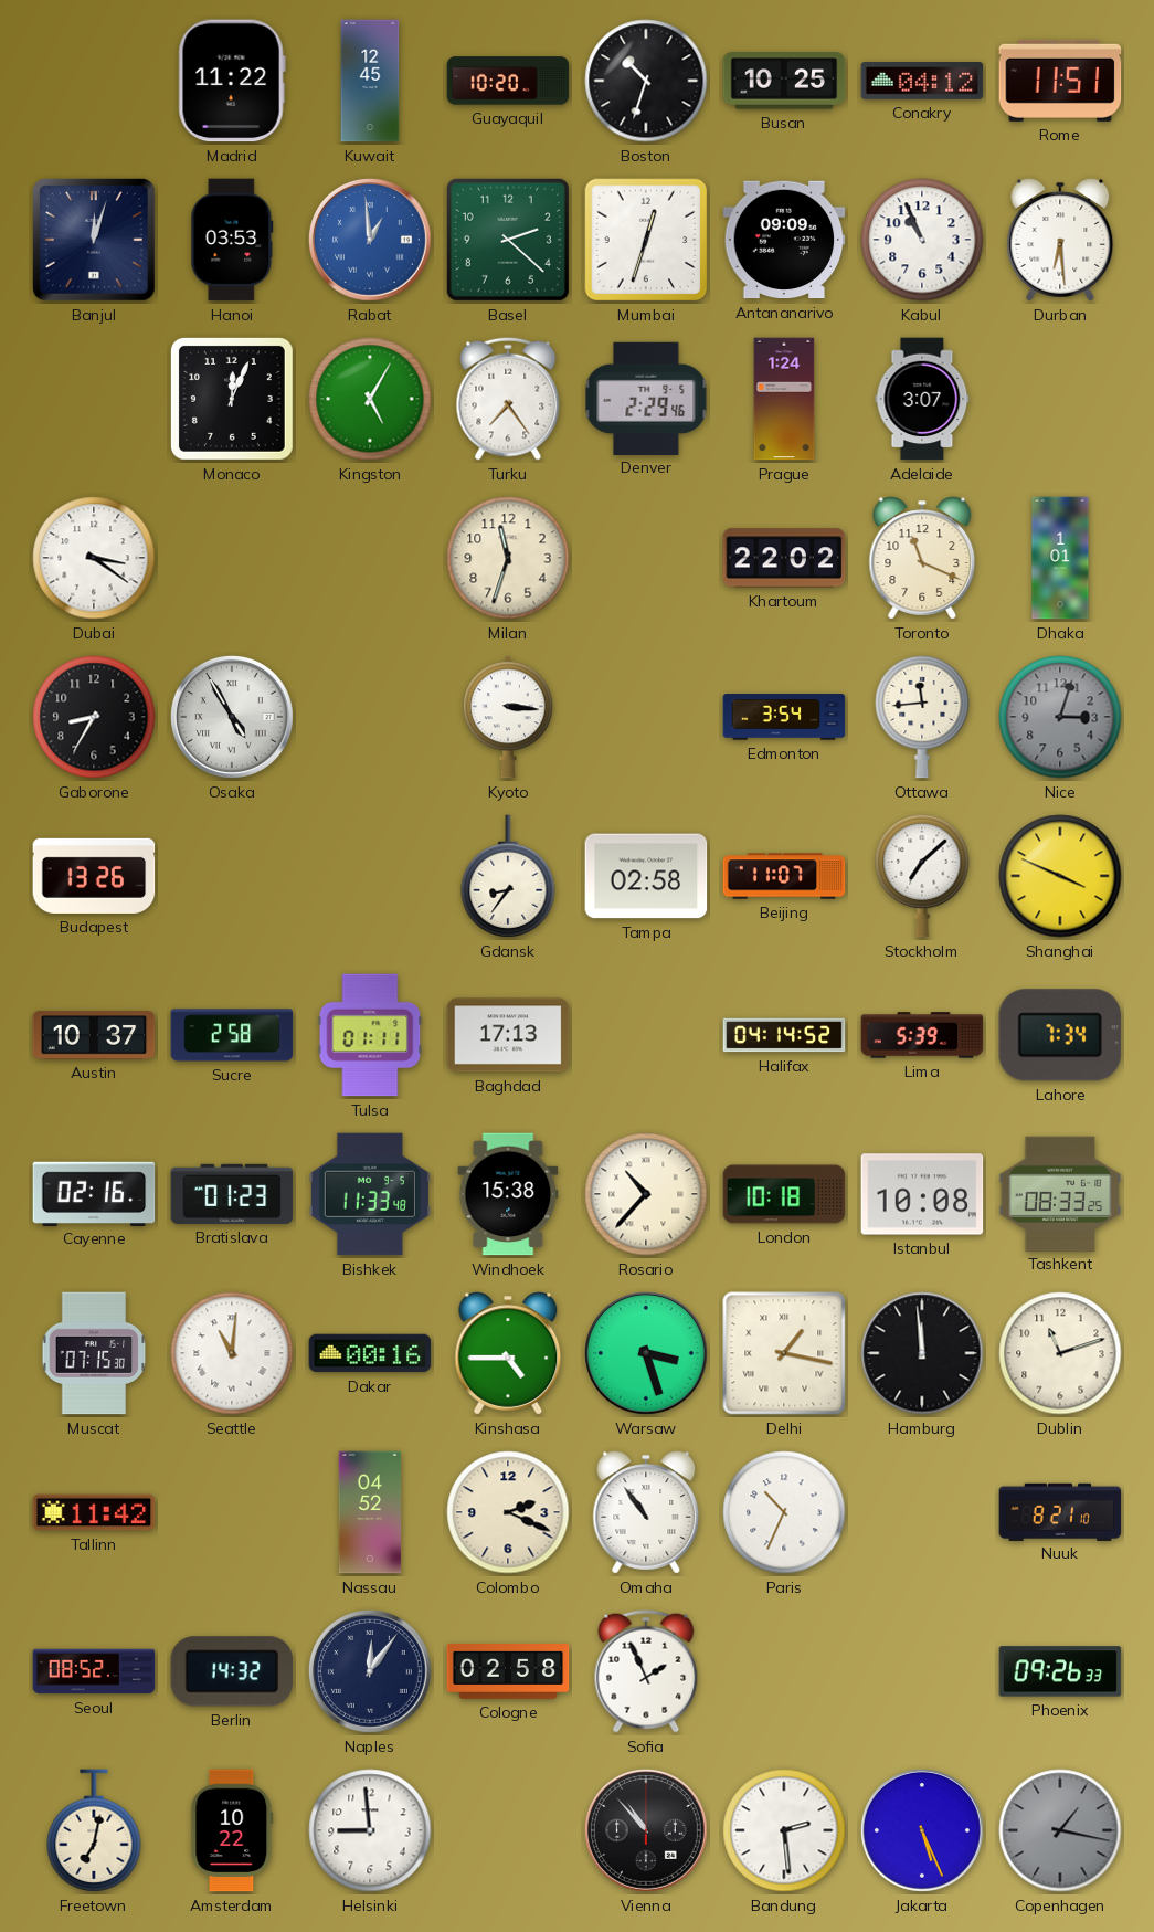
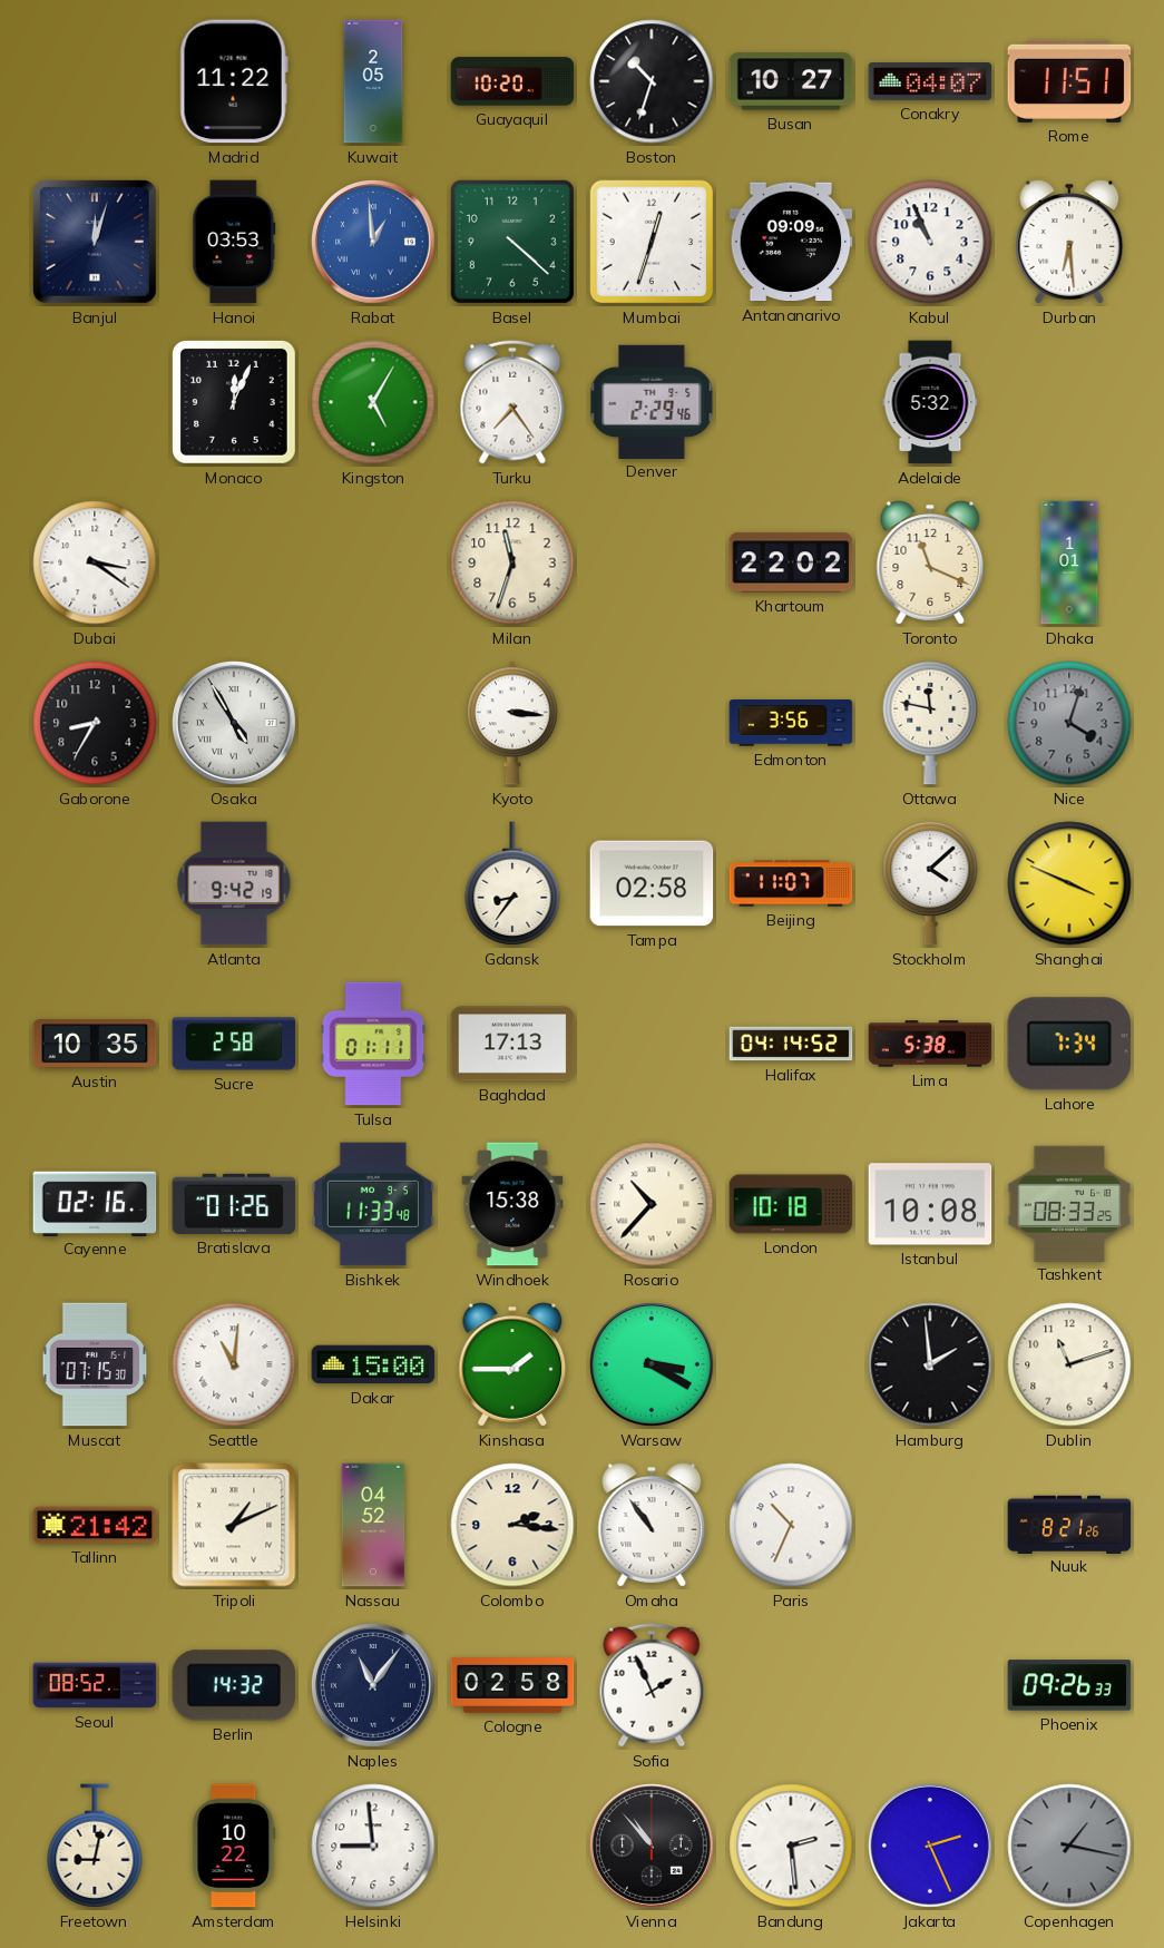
Kuwait: 12:45 -> 2:05
Busan: 10:25 -> 10:27
Conakry: 04:12 -> 04:07
Basel: 2:22 -> 4:22
Prague: 1:24 -> none
Adelaide: 3:07 -> 5:32
Edmonton: 3:54 -> 3:56
Ottawa: 11:44 -> 11:47
Nice: 3:03 -> 4:03
Budapest: 13:26 -> none
Atlanta: none -> 9:42
Stockholm: 7:08 -> 4:08
Austin: 10:37 -> 10:35
Lima: 5:39 -> 5:38
Bratislava: 01:23 -> 01:26
Dakar: 00:16 -> 15:00
Kinshasa: 4:45 -> 1:45
Warsaw: 3:27 -> 3:20
Delhi: 1:17 -> none
Hamburg: 11:59 -> 1:59
Tallinn: 11:42 -> 21:42
Tripoli: none -> 1:11
Colombo: 2:19 -> 2:16
Nuuk: 8:21:10 -> 8:21:26
Naples: 12:06 -> 11:06
Freetown: 7:02 -> 9:02
Jakarta: 5:26 -> 2:26
